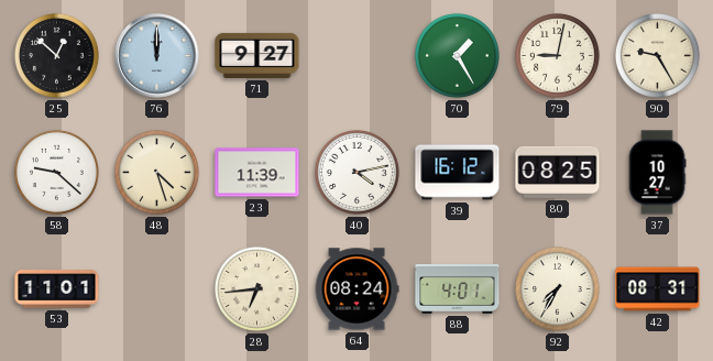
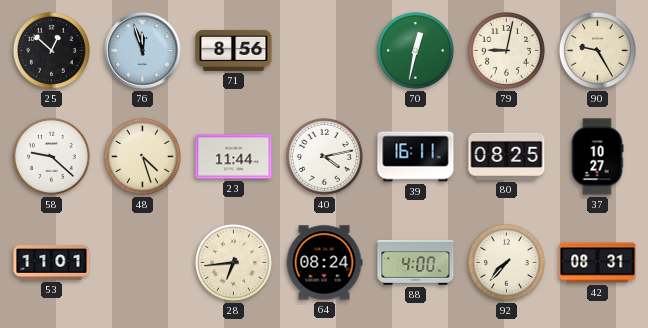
76: 12:00 -> 11:57
71: 9:27 -> 8:56
70: 1:25 -> 12:32
23: 11:39 -> 11:44
39: 16:12 -> 16:11
88: 4:01 -> 4:00
92: 7:35 -> 7:37
